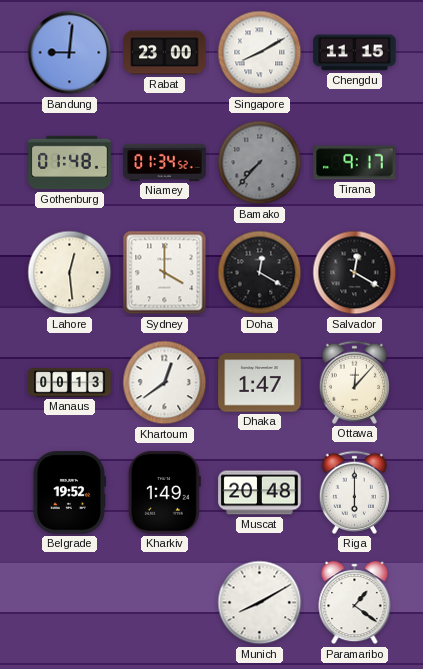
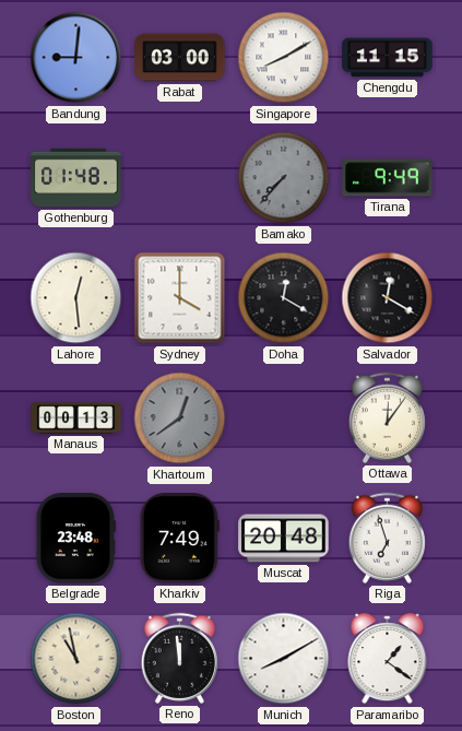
Rabat: 23:00 -> 03:00
Niamey: 01:34 -> none
Tirana: 9:17 -> 9:49
Khartoum dial: white -> grey
Dhaka: 1:47 -> none
Ottawa: 12:07 -> 12:06
Belgrade: 19:52 -> 23:48
Kharkiv: 1:49 -> 7:49
Riga: 6:00 -> 6:57
Boston: none -> 10:58
Reno: none -> 11:59
